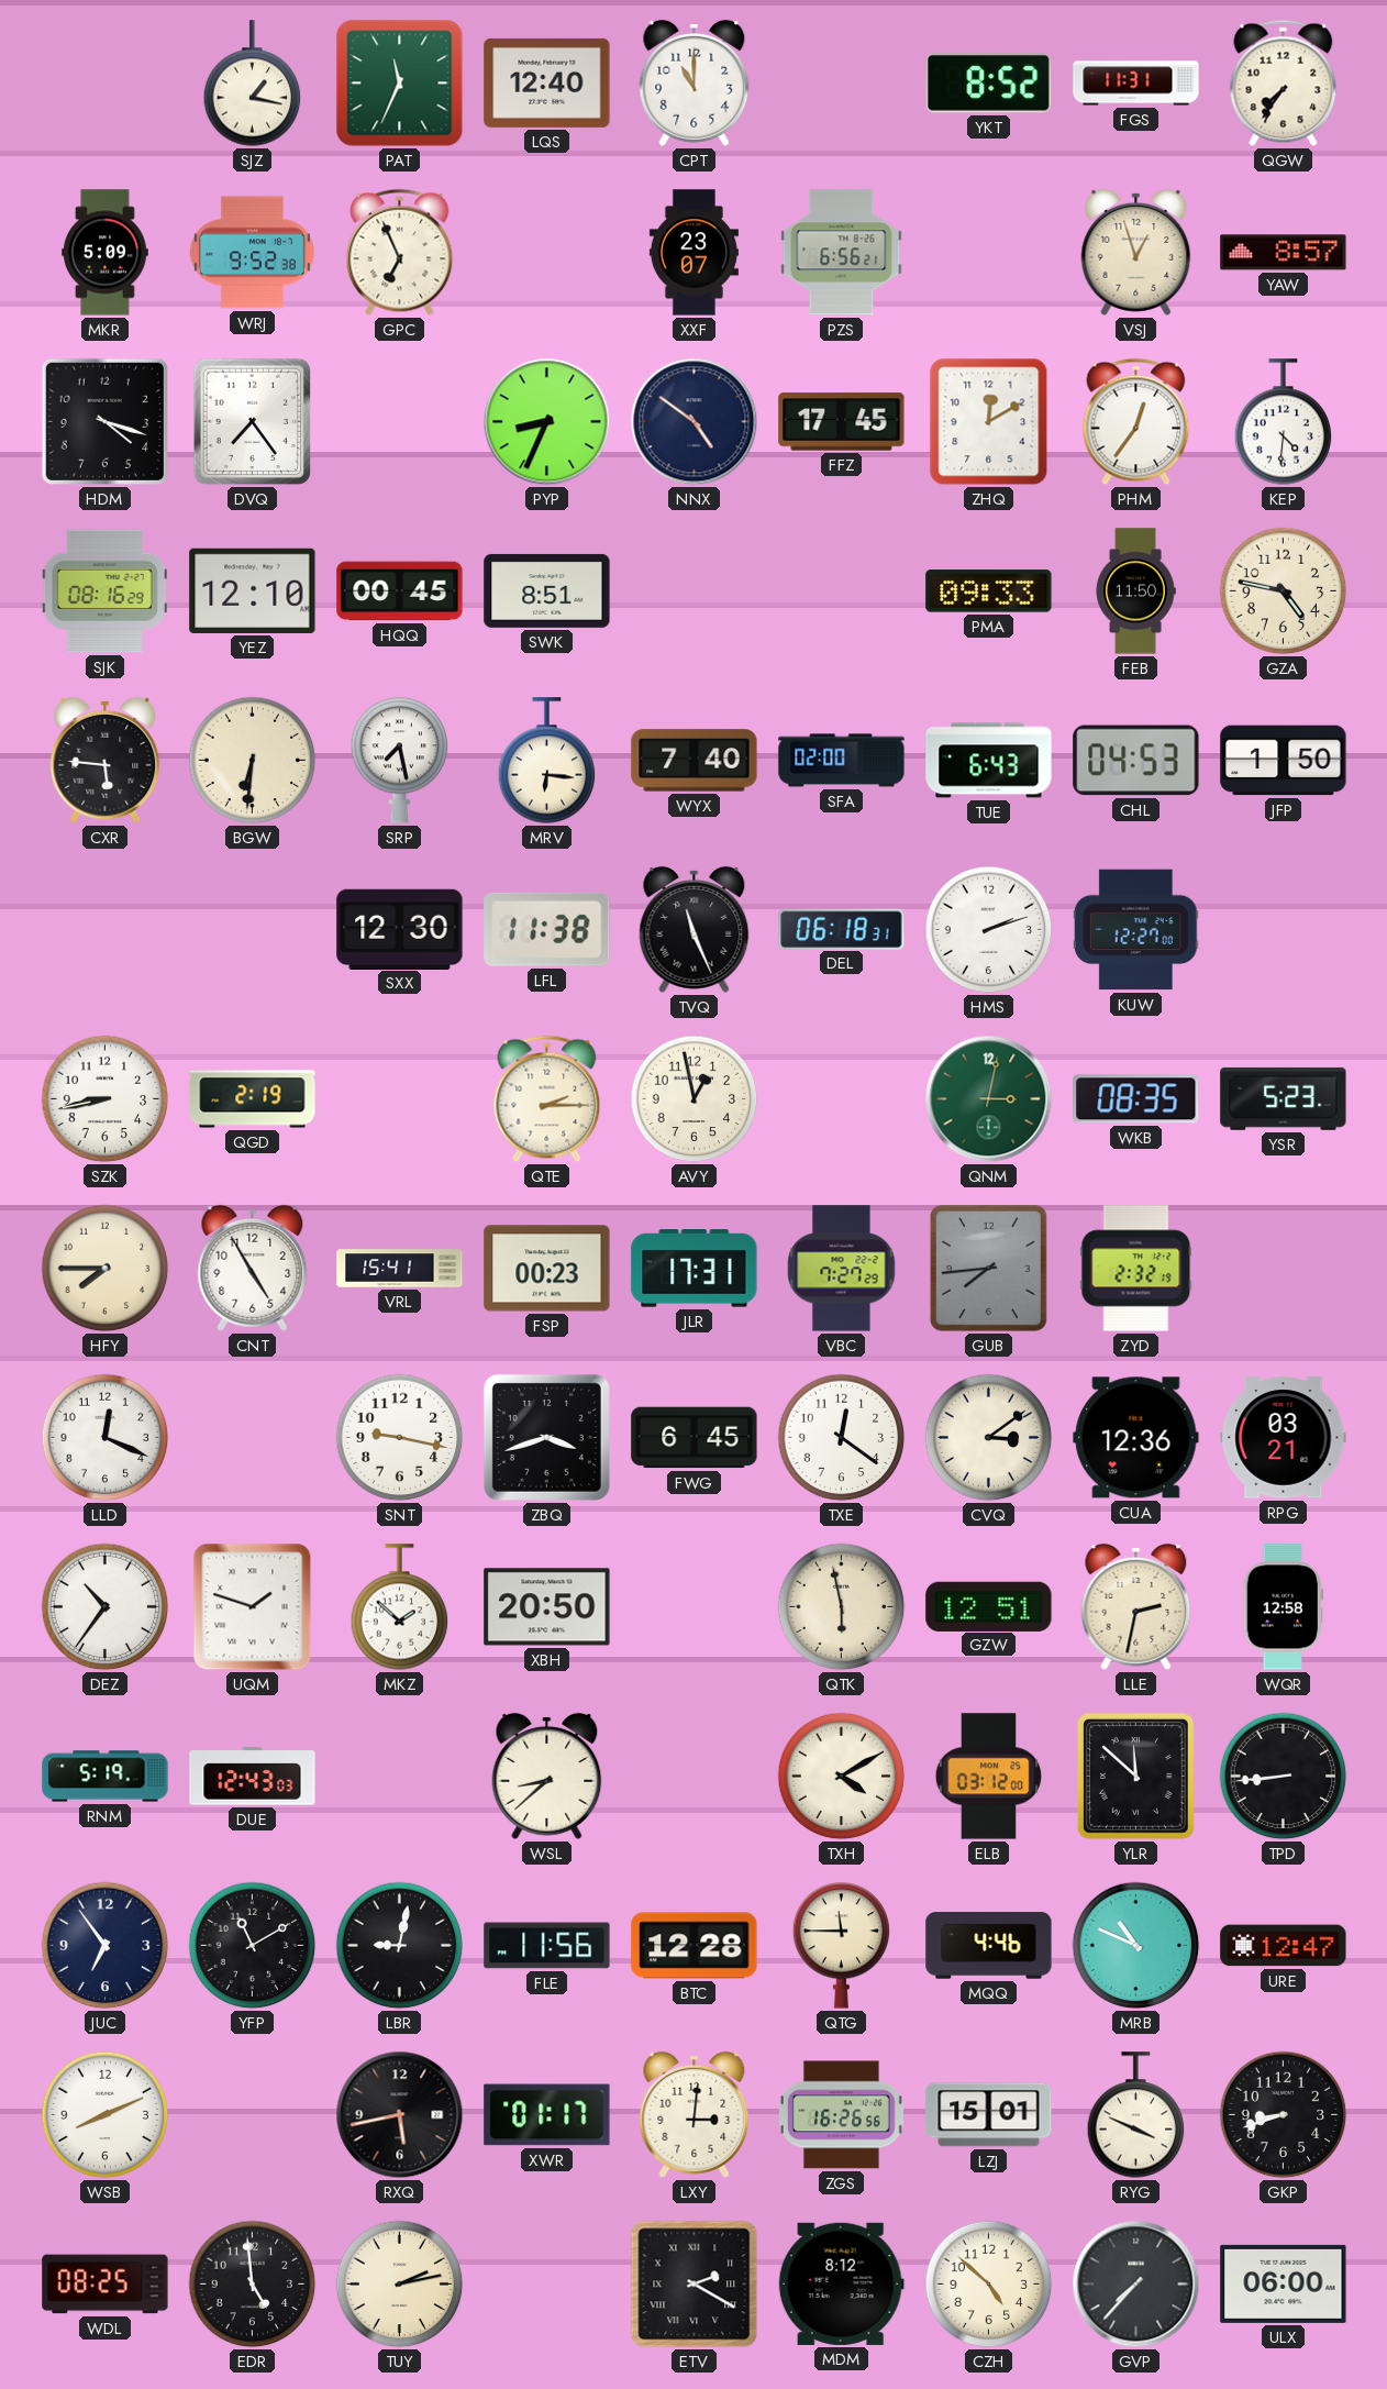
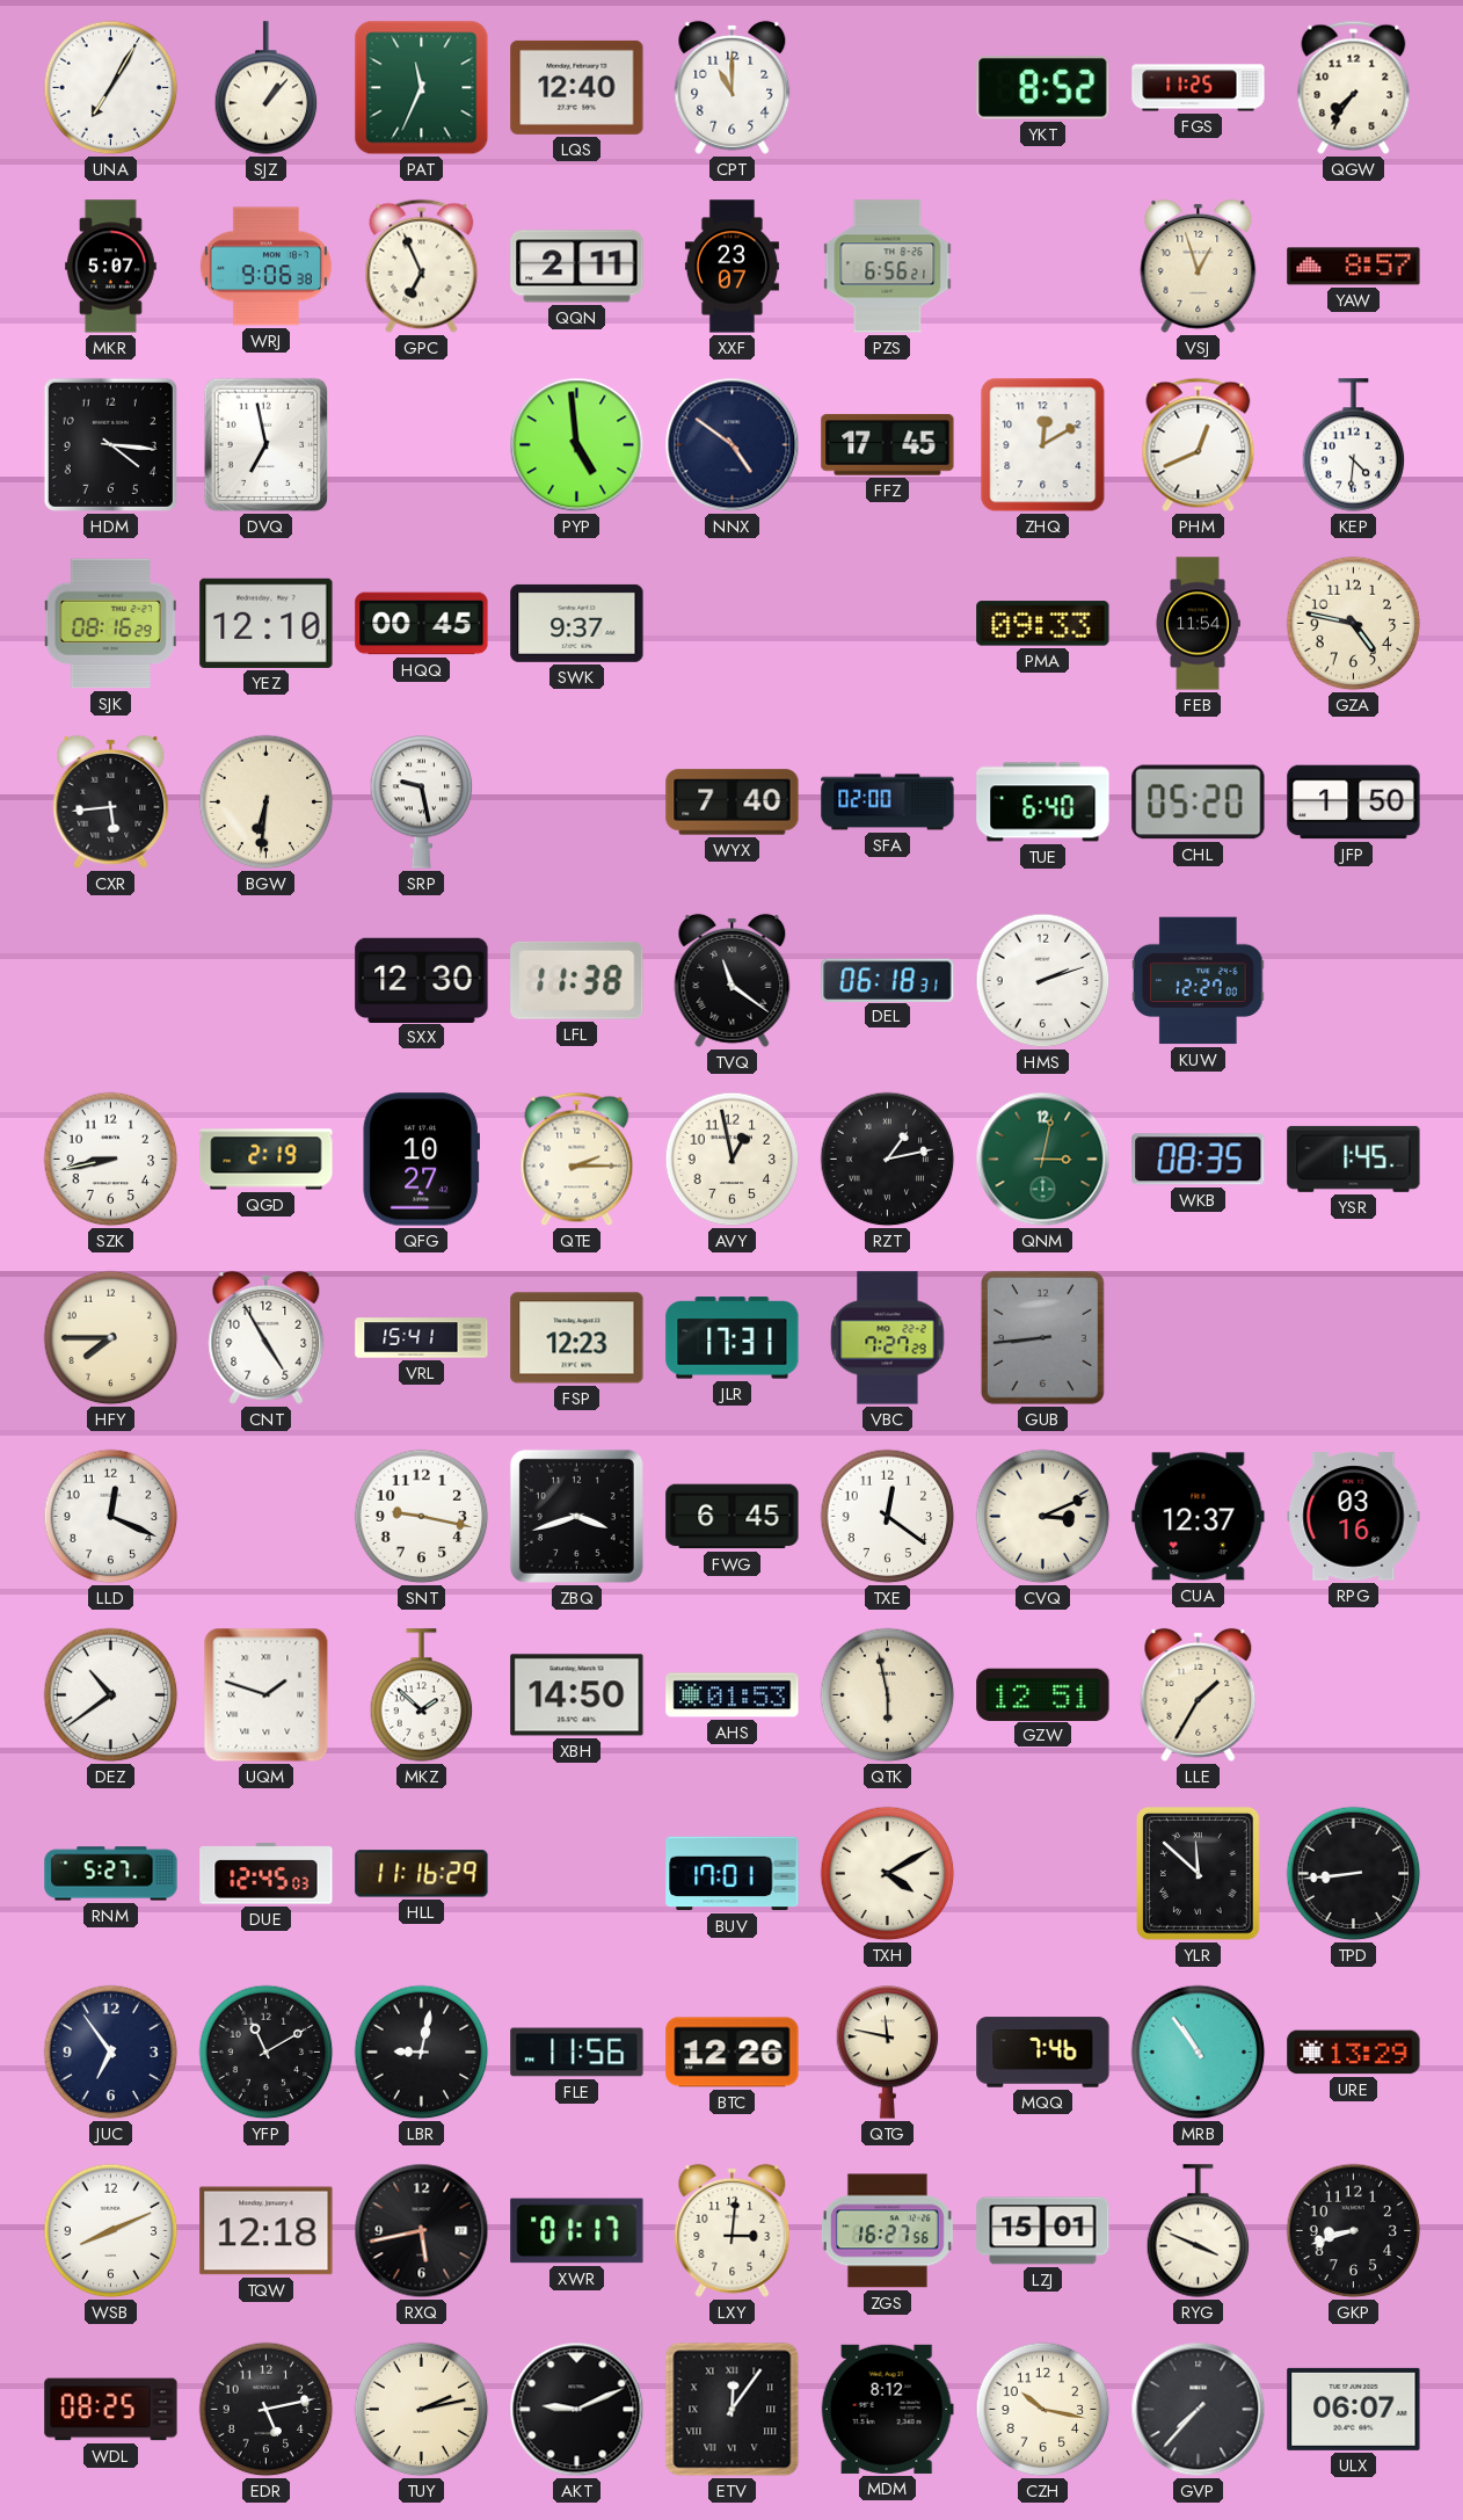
UNA: none -> 7:05
SJZ: 1:17 -> 1:07
FGS: 11:31 -> 11:25
MKR: 5:09 -> 5:07
WRJ: 9:52 -> 9:06
QQN: none -> 2:11
HDM: 4:18 -> 4:16
DVQ: 7:24 -> 6:58
PYP: 8:34 -> 4:59
PHM: 12:36 -> 12:41
SWK: 8:51 -> 9:37
FEB: 11:50 -> 11:54
CXR: 5:46 -> 5:44
SRP: 7:28 -> 9:28
MRV: 6:16 -> none
TUE: 6:43 -> 6:40
CHL: 04:53 -> 05:20
TVQ: 11:26 -> 11:21
QFG: none -> 10:27
RZT: none -> 1:13
YSR: 5:23 -> 1:45
FSP: 00:23 -> 12:23
GUB: 7:44 -> 8:44
ZYD: 2:32 -> none
CVQ: 3:09 -> 3:11
CUA: 12:36 -> 12:37
RPG: 03:21 -> 03:16
DEZ: 10:36 -> 10:39
XBH: 20:50 -> 14:50
AHS: none -> 01:53
LLE: 2:32 -> 1:35
WQR: 12:58 -> none
RNM: 5:19 -> 5:27
DUE: 12:43 -> 12:45
HLL: none -> 11:16
WSL: 8:38 -> none
BUV: none -> 17:01
ELB: 03:12 -> none
BTC: 12:28 -> 12:26
QTG: 11:45 -> 11:47
MQQ: 4:46 -> 7:46
MRB: 10:49 -> 10:54
URE: 12:47 -> 13:29
TQW: none -> 12:18
ZGS: 16:26 -> 16:27
EDR: 4:59 -> 5:13
AKT: none -> 9:11
ETV: 2:20 -> 12:06
CZH: 4:52 -> 10:17
ULX: 06:00 -> 06:07
